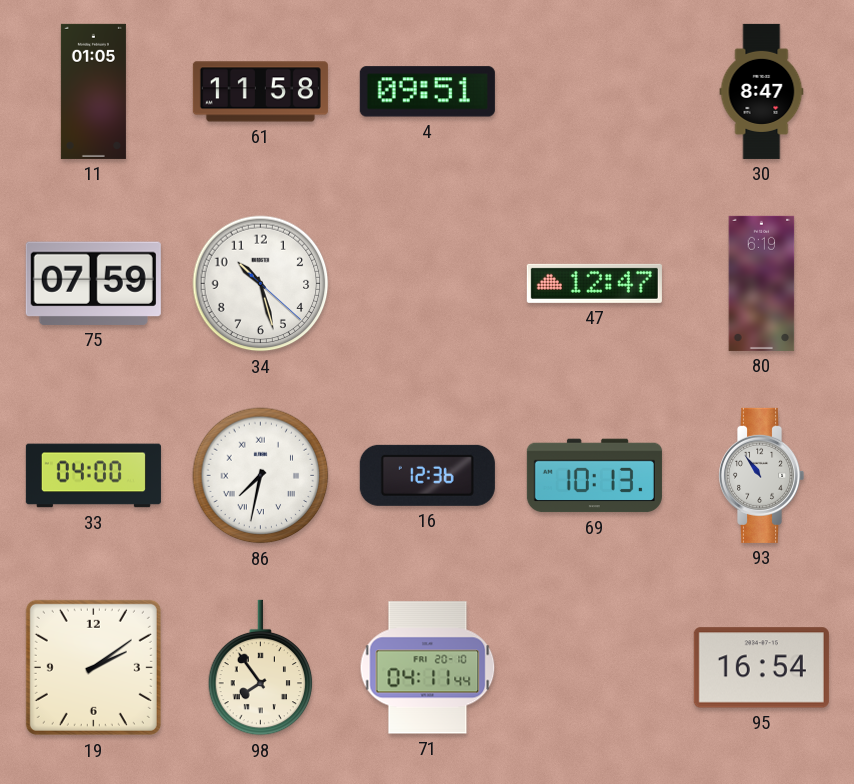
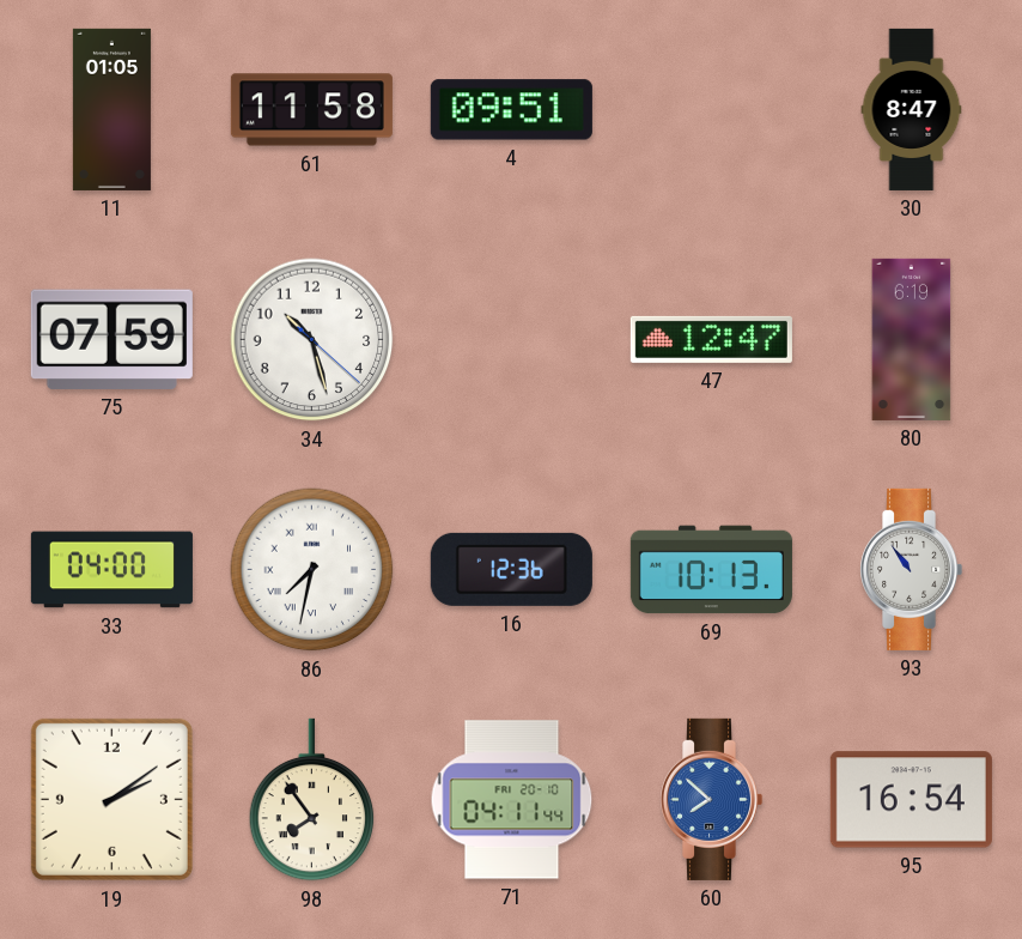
60: none -> 7:52
